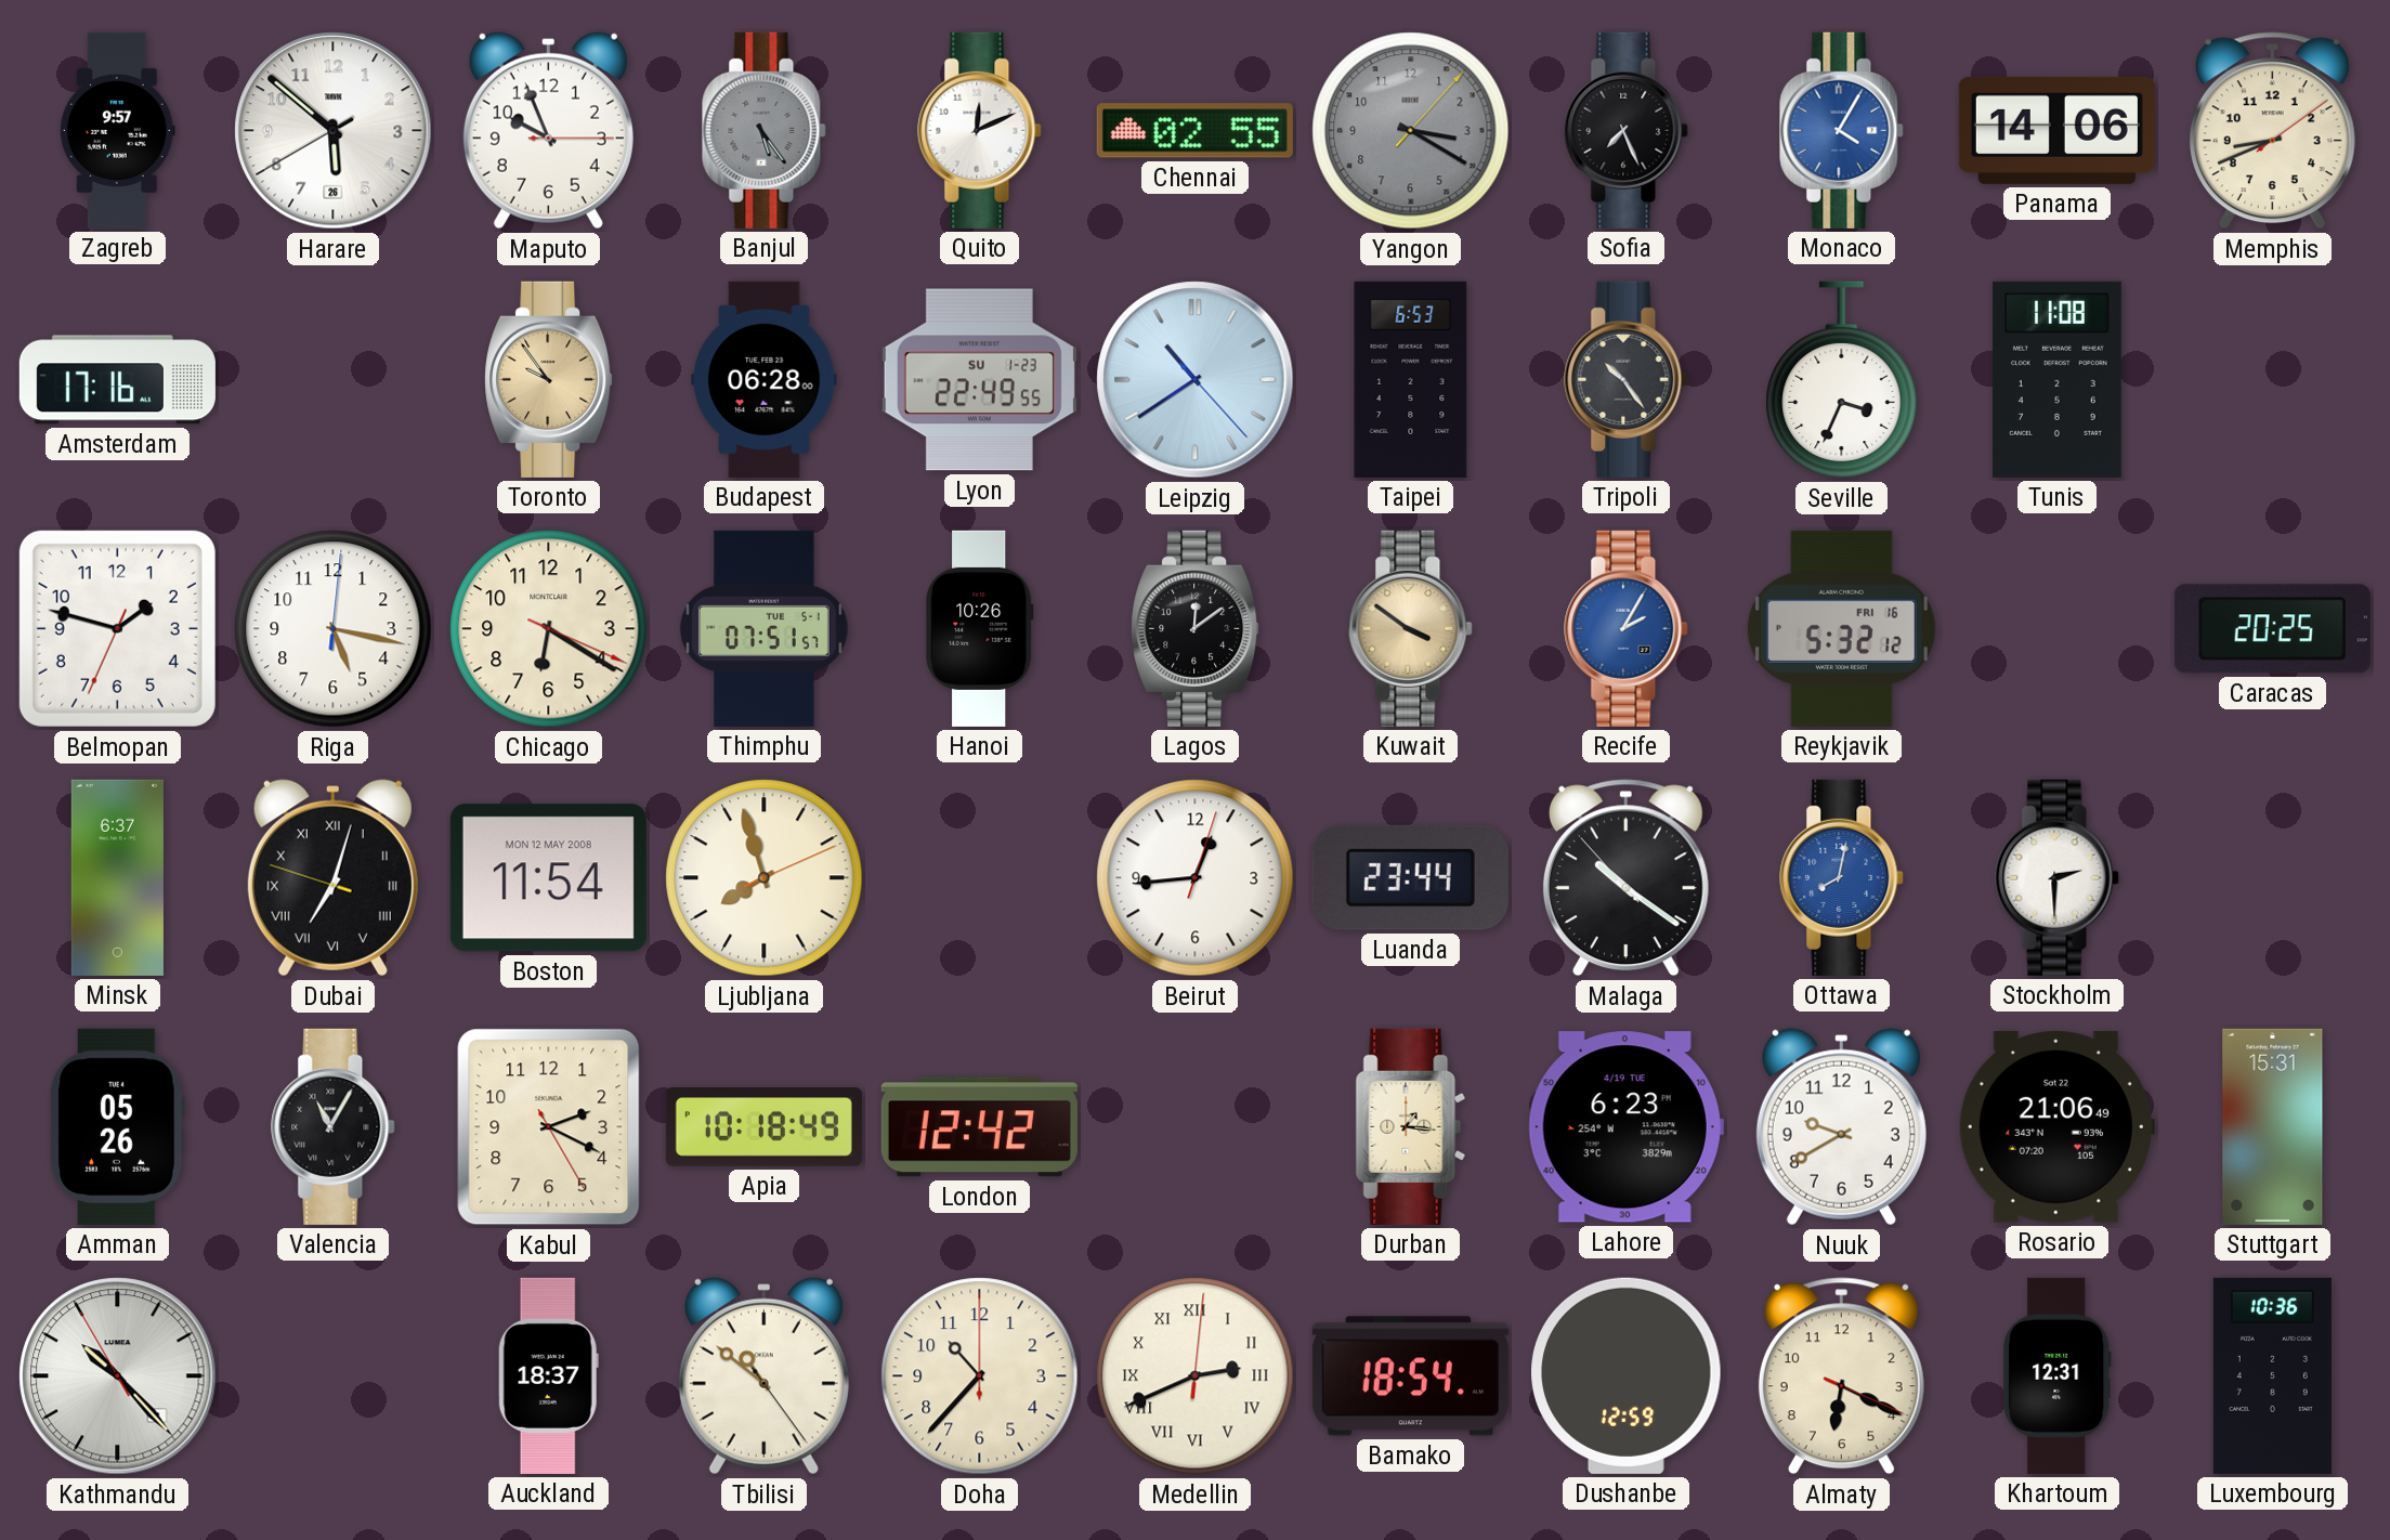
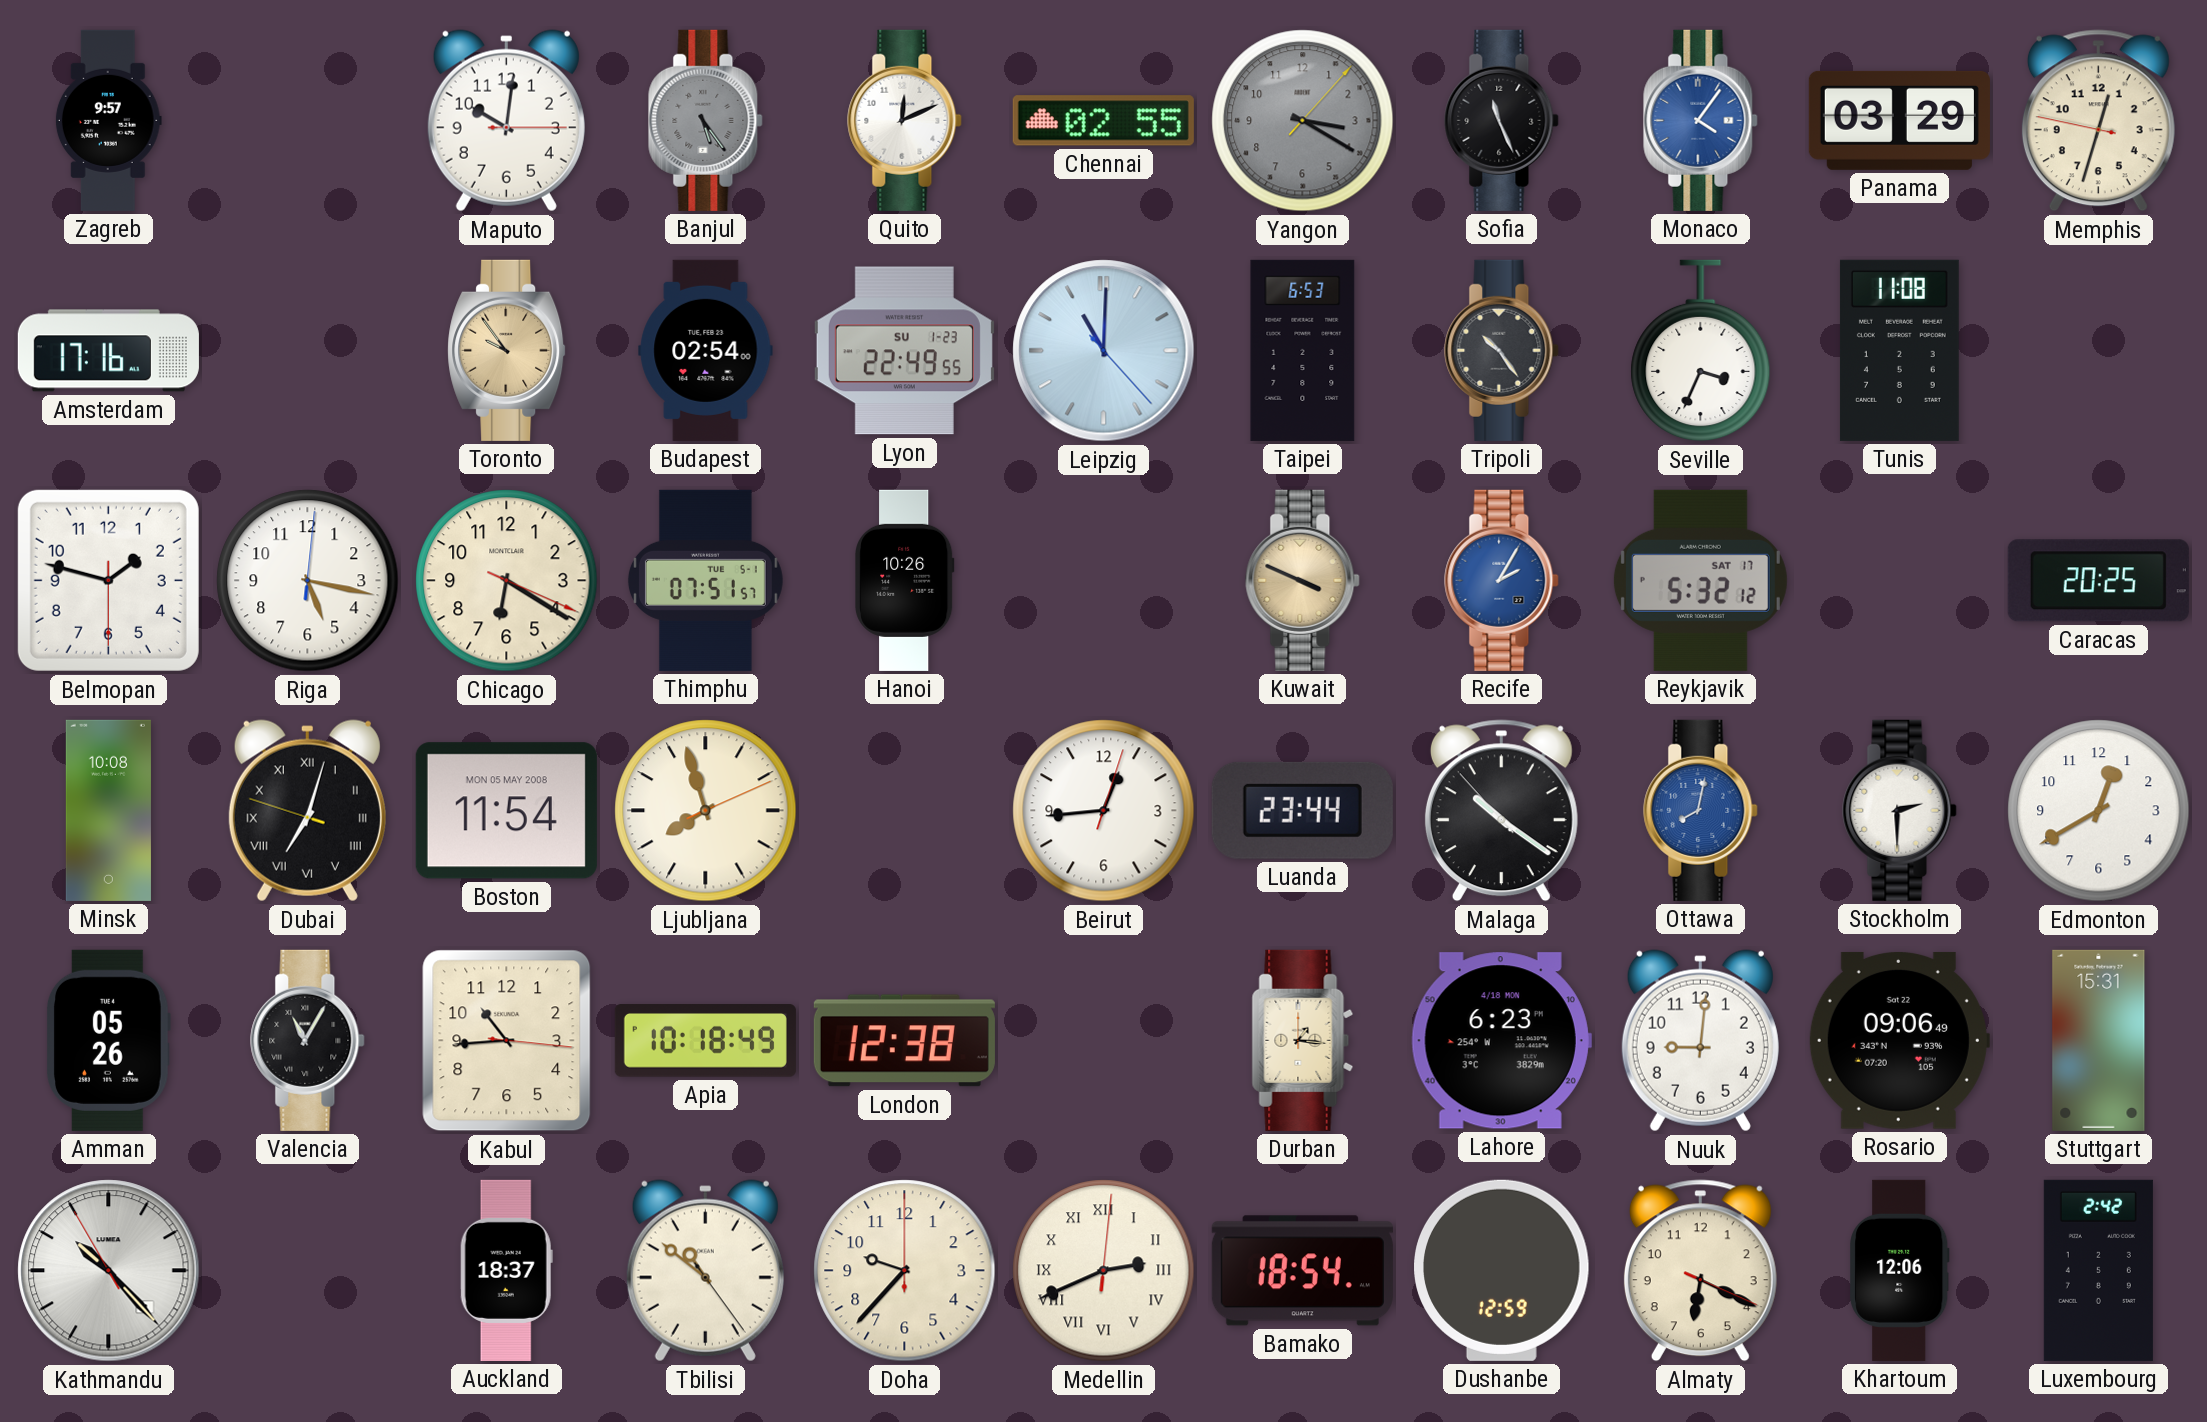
Harare: 5:51 -> none
Maputo: 9:56 -> 10:01
Sofia: 7:26 -> 11:26
Monaco: 4:05 -> 4:06
Panama: 14:06 -> 03:29
Memphis: 8:41 -> 12:32
Budapest: 06:28 -> 02:54
Leipzig: 10:39 -> 11:00
Belmopan: 1:47:34 -> 1:47:30
Lagos: 12:09 -> none
Kuwait: 3:51 -> 3:49
Reykjavik date: FRI 16 -> SAT 17
Minsk: 6:37 -> 10:08
Boston date: MON 12 MAY 2008 -> MON 05 MAY 2008
Edmonton: none -> 12:40
Kabul: 2:19 -> 10:44
London: 12:42 -> 12:38
Lahore date: 4/19 TUE -> 4/18 MON
Nuuk: 9:40 -> 9:01
Rosario: 21:06 -> 09:06
Doha: 10:37 -> 9:37
Khartoum: 12:31 -> 12:06
Luxembourg: 10:36 -> 2:42
